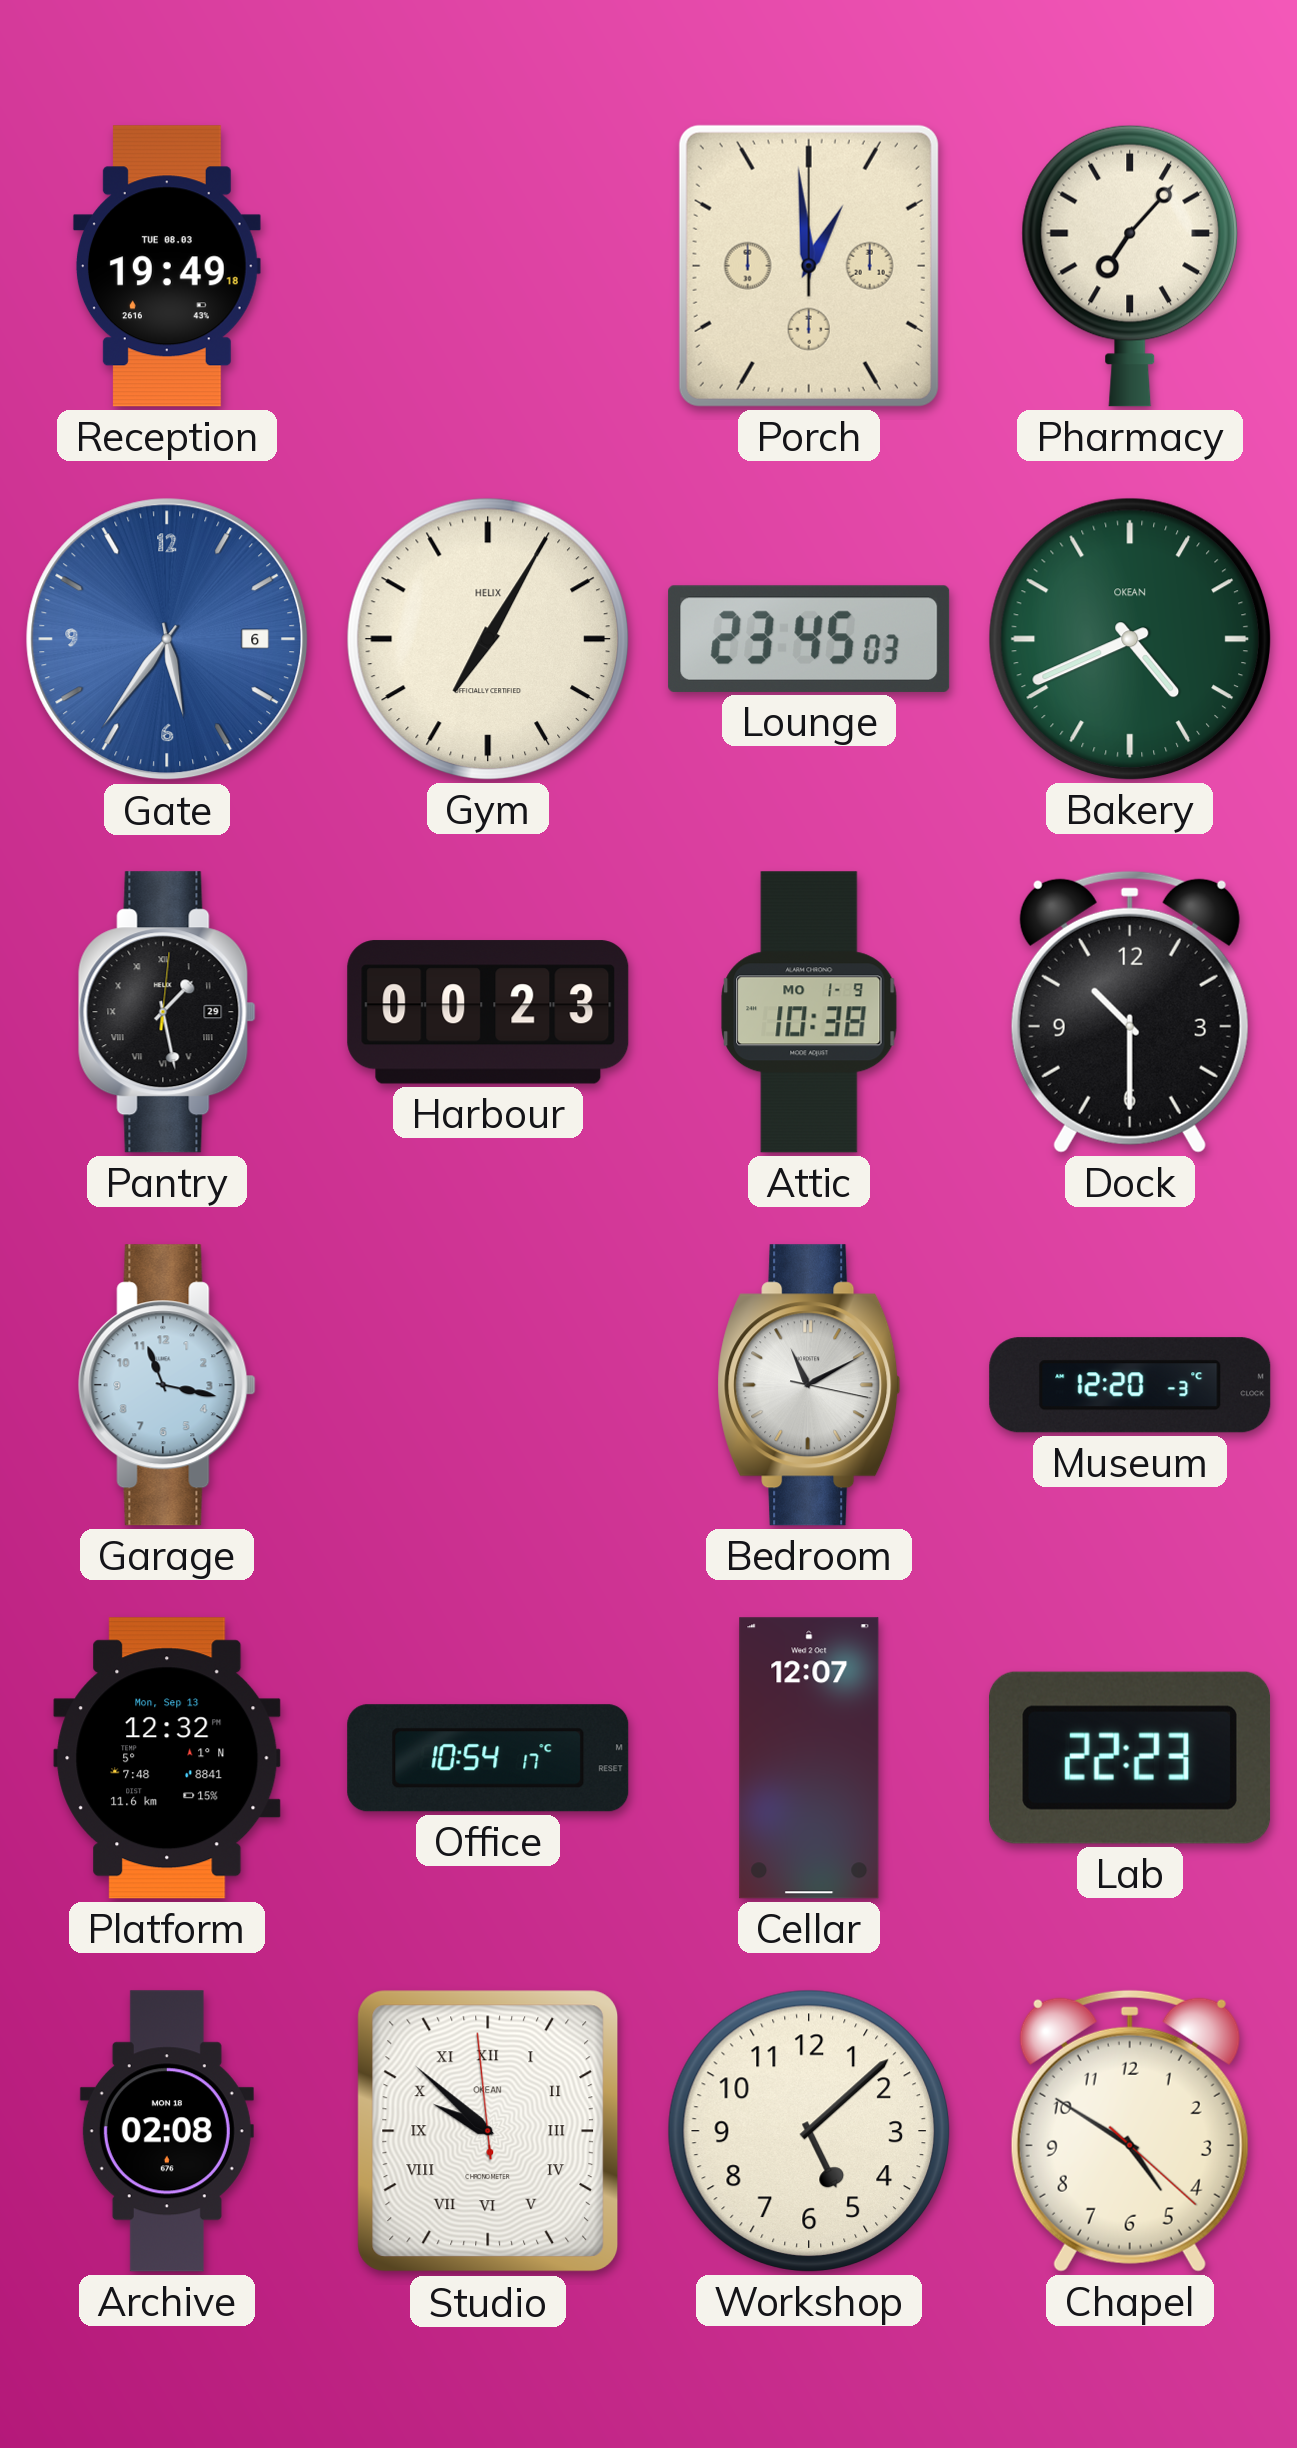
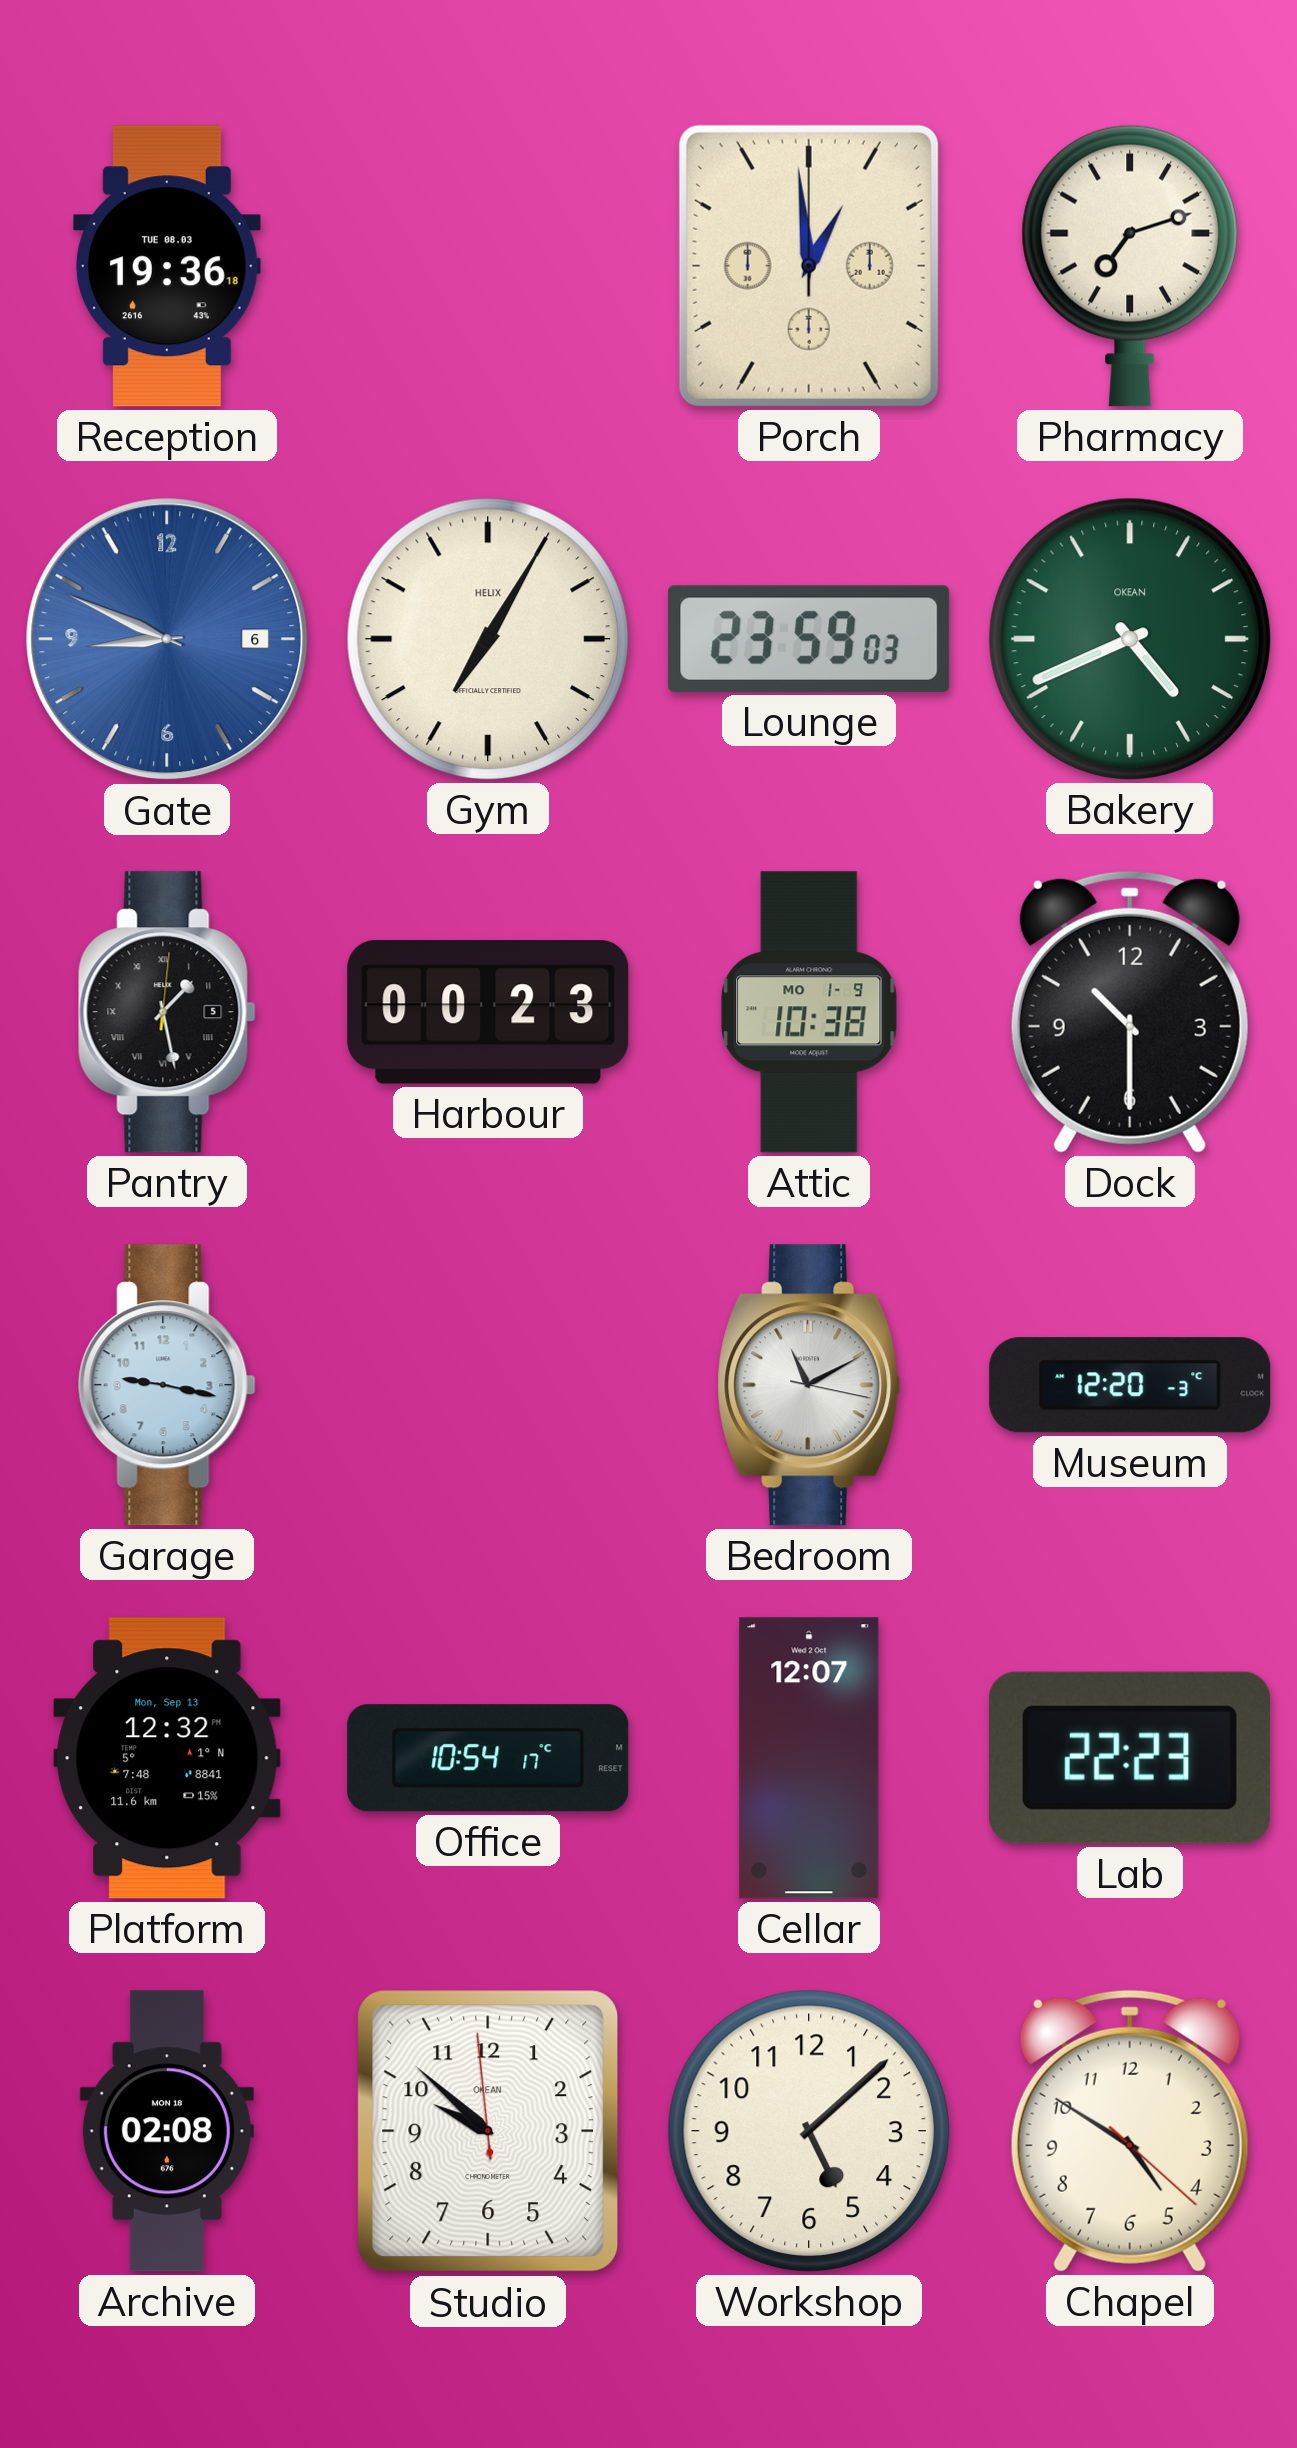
Reception: 19:49 -> 19:36
Pharmacy: 7:07 -> 7:12
Gate: 5:36 -> 8:49
Lounge: 23:45 -> 23:59
Pantry date: 29 -> 5
Garage: 11:17 -> 9:17
Studio numerals: Roman -> Arabic
